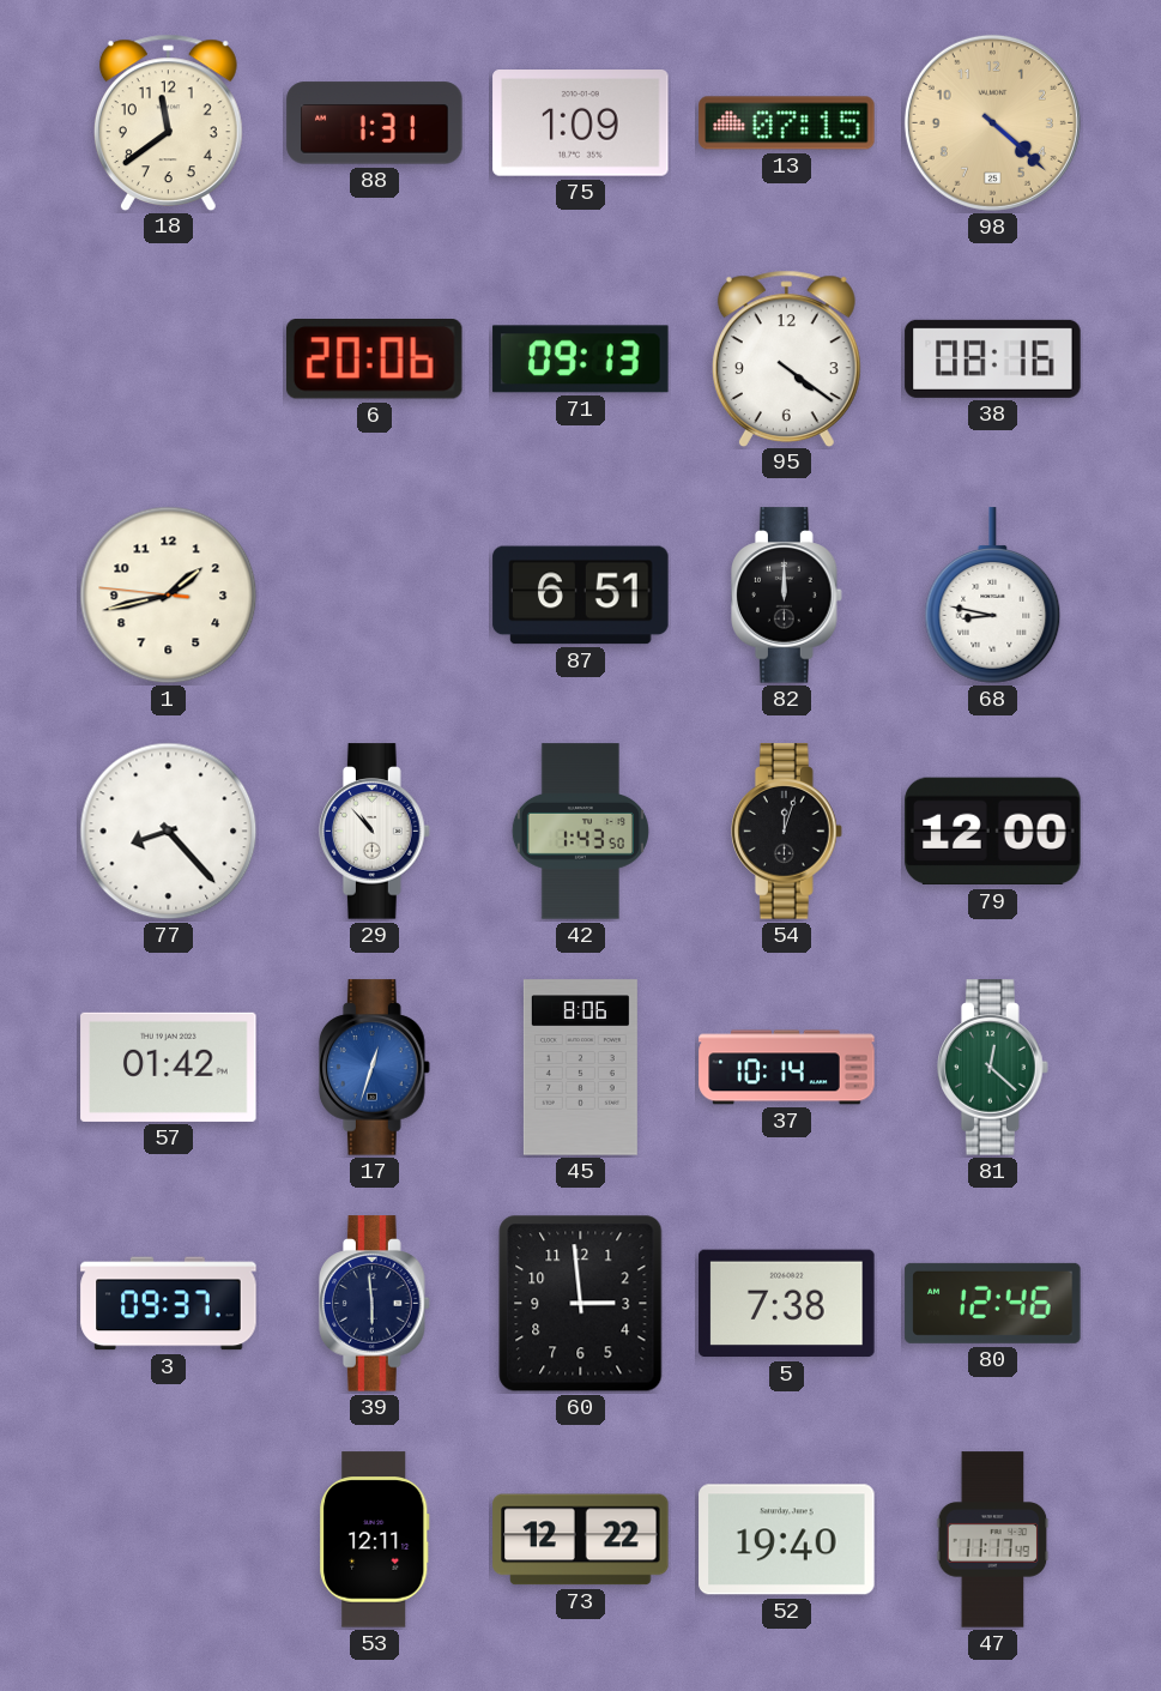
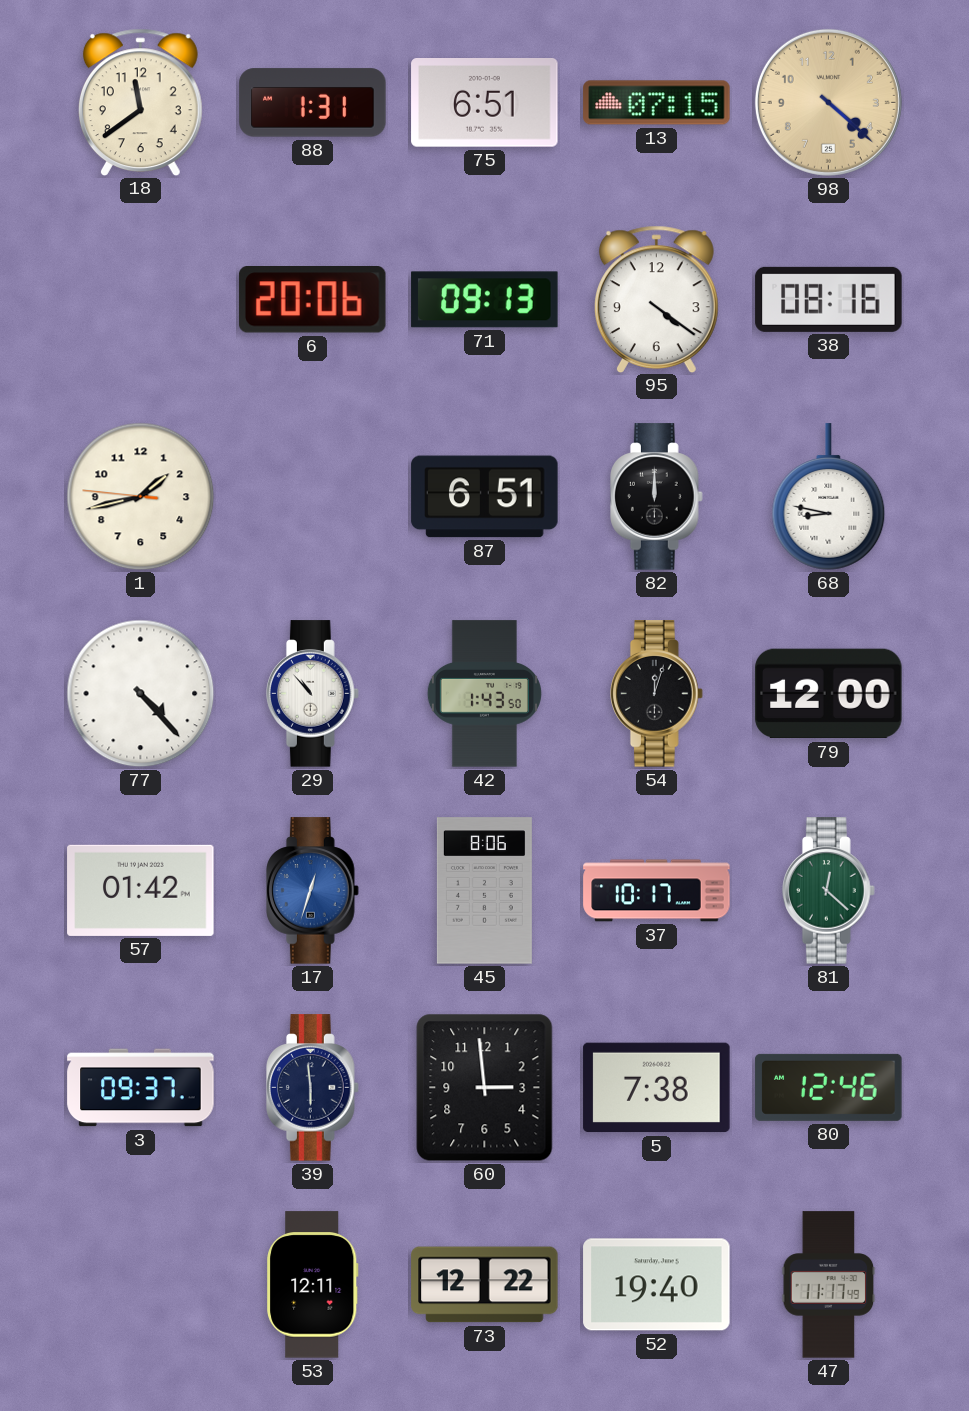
75: 1:09 -> 6:51
77: 8:23 -> 4:23
37: 10:14 -> 10:17
